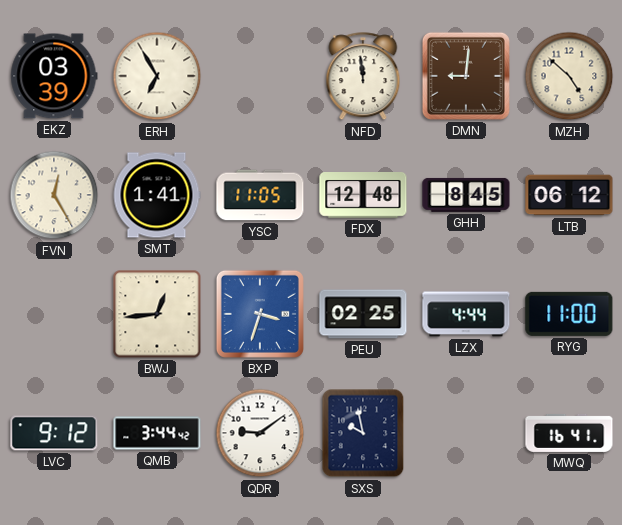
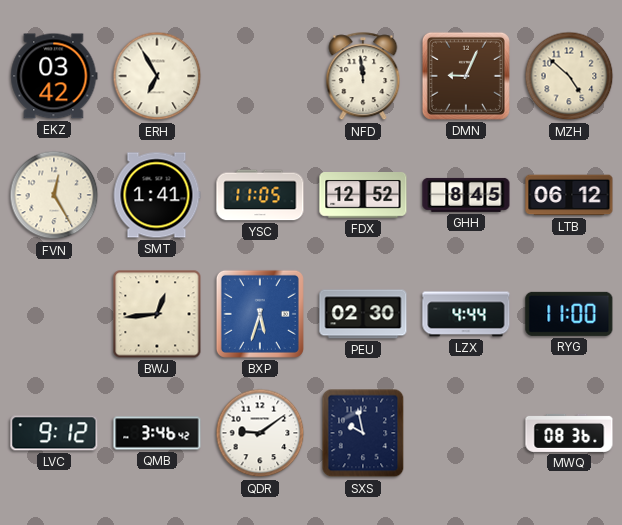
EKZ: 03:39 -> 03:42
DMN: 9:01 -> 9:04
FDX: 12:48 -> 12:52
BXP: 3:33 -> 5:33
PEU: 02:25 -> 02:30
QMB: 3:44 -> 3:46
MWQ: 16:41 -> 08:36
